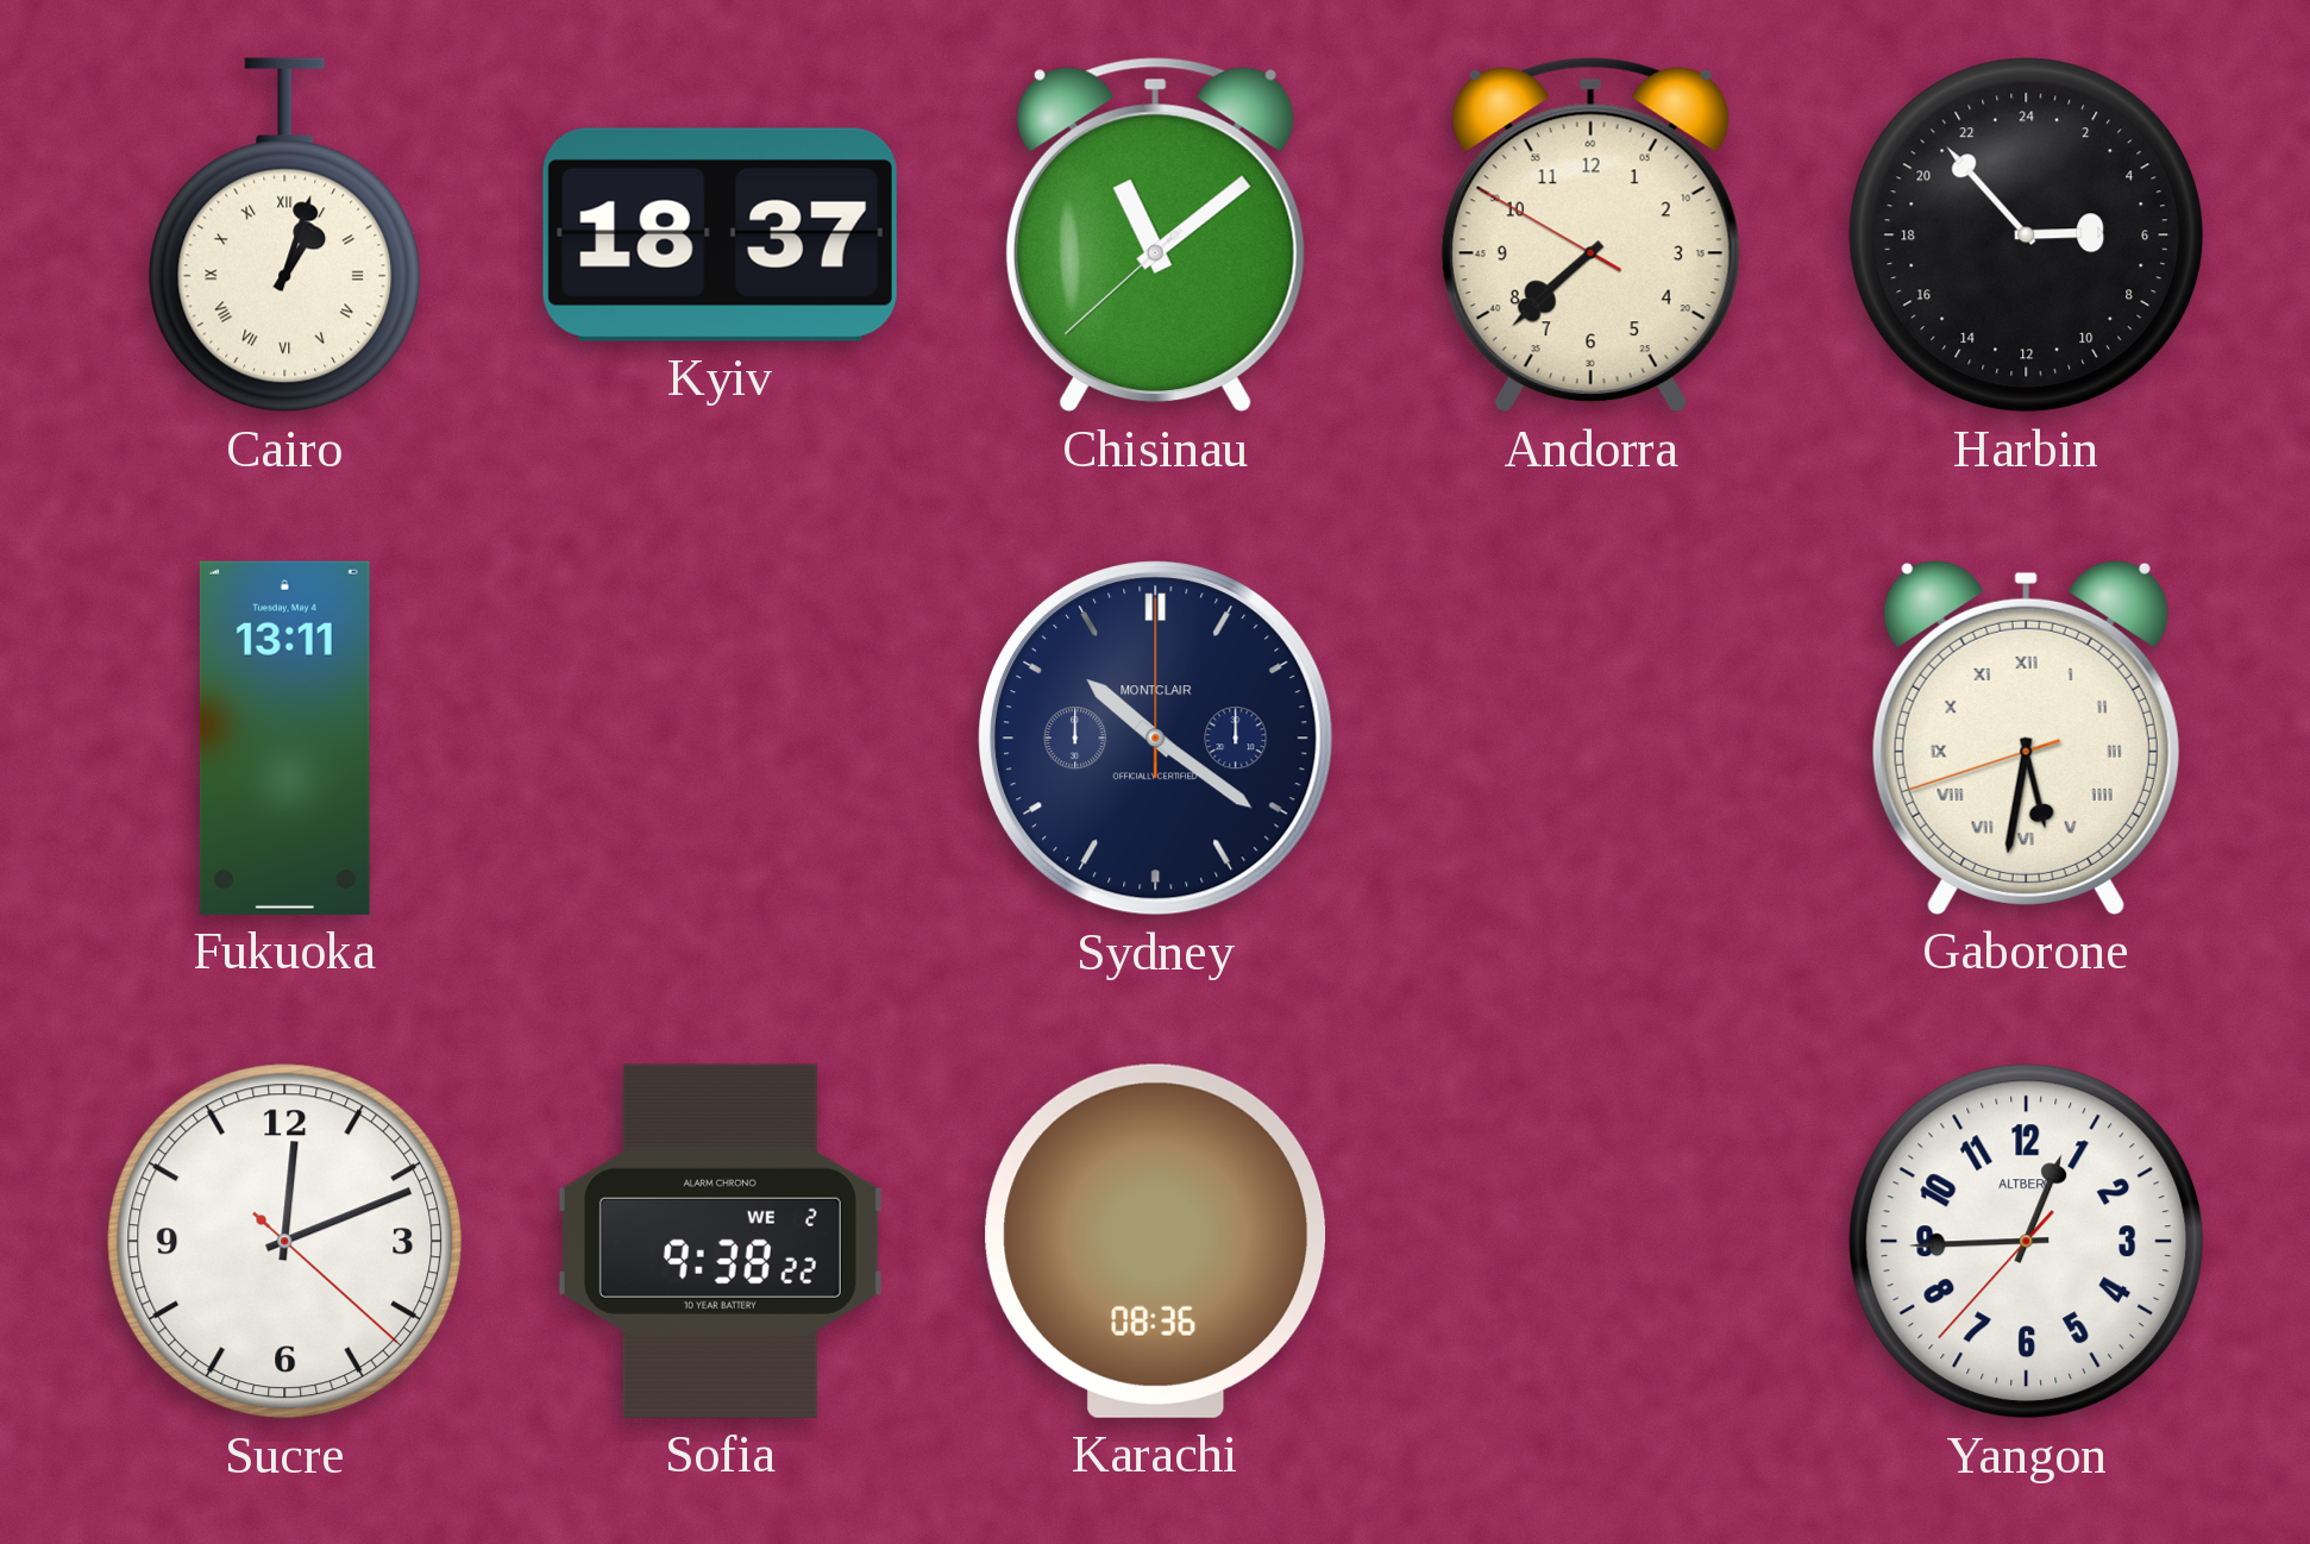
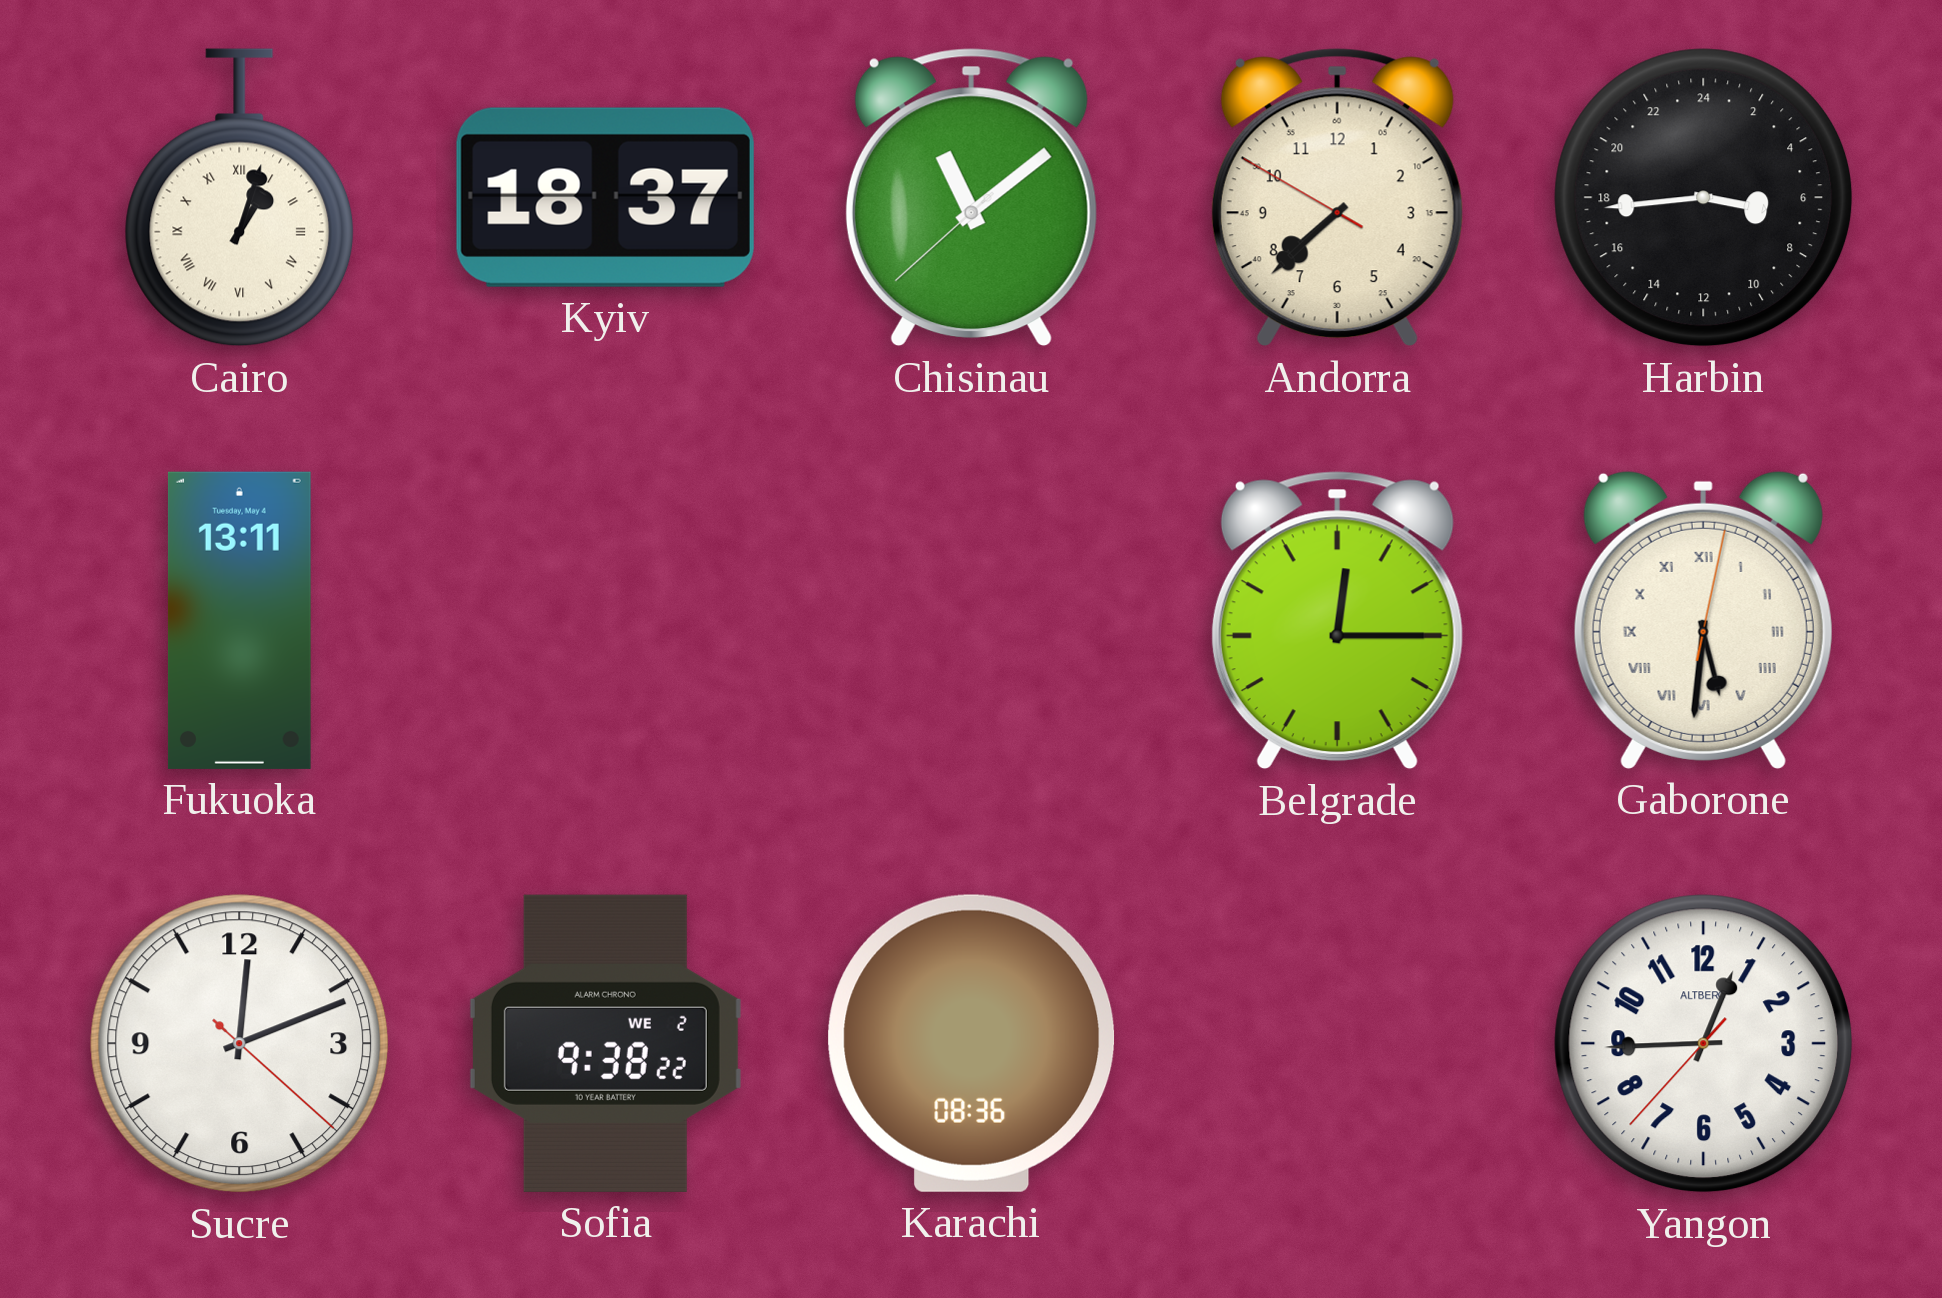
Harbin: 5:53 -> 6:44
Sydney: 10:21 -> none
Belgrade: none -> 12:15
Gaborone: 5:31:42 -> 5:31:02
